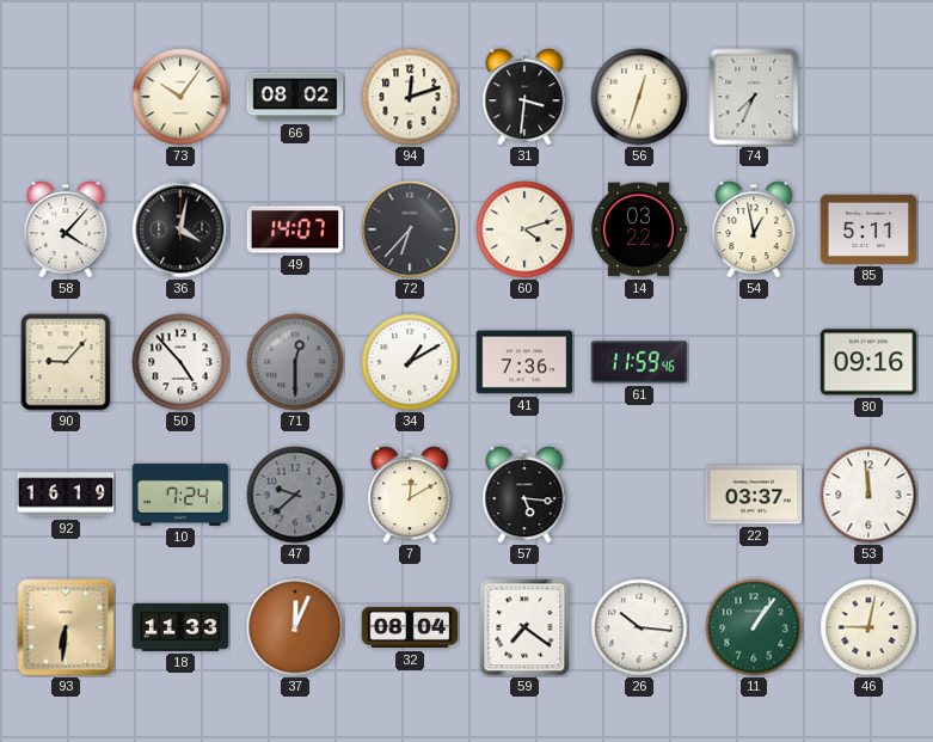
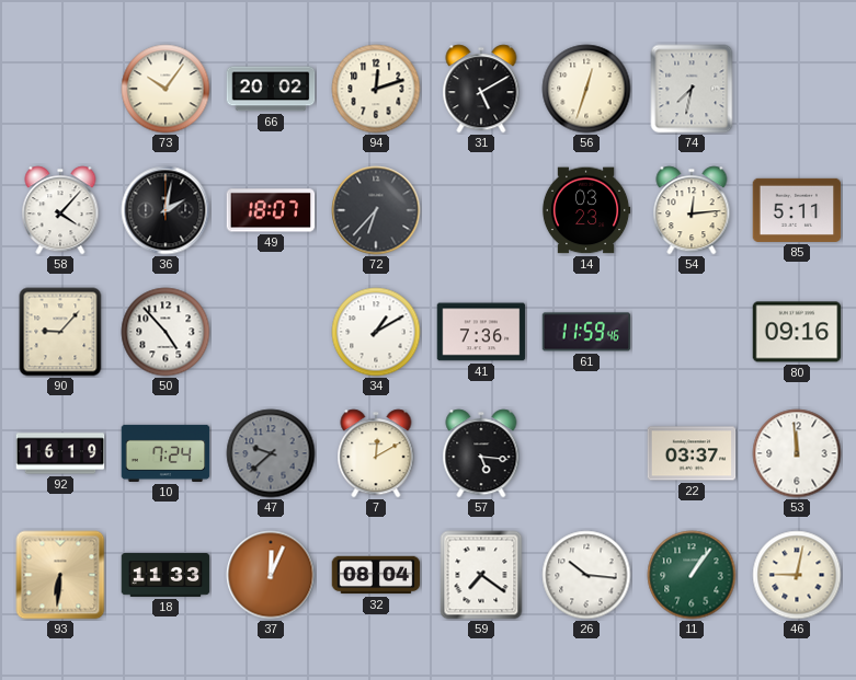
66: 08:02 -> 20:02
31: 3:31 -> 5:10
74: 7:34 -> 7:32
36: 4:02 -> 2:02
49: 14:07 -> 18:07
60: 4:12 -> none
14: 03:22 -> 03:23
54: 12:58 -> 12:14
71: 12:30 -> none
